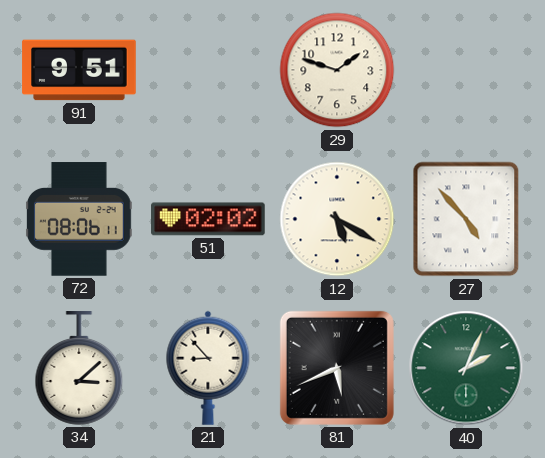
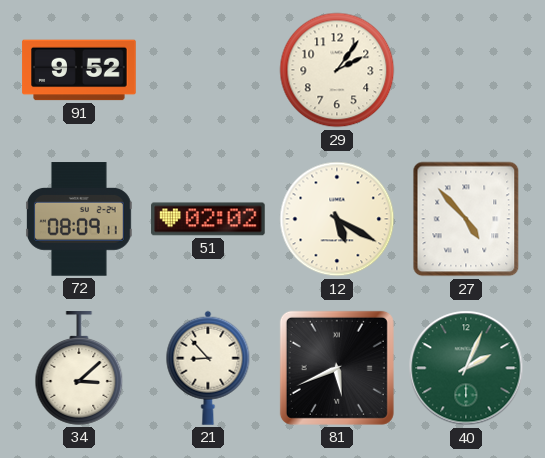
91: 9:51 -> 9:52
29: 1:48 -> 2:06
72: 08:06 -> 08:09
